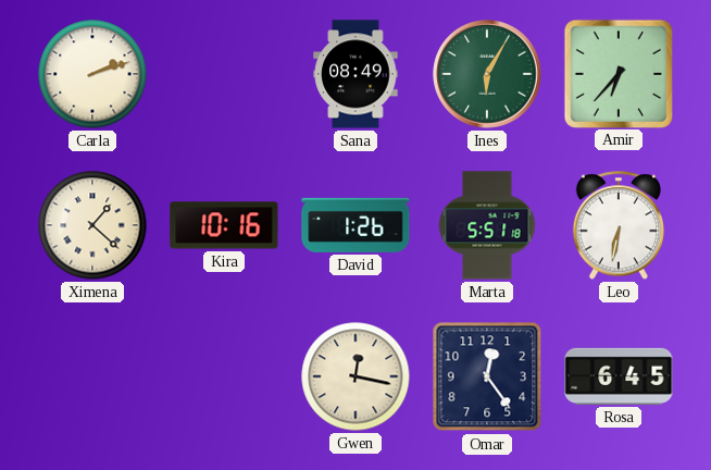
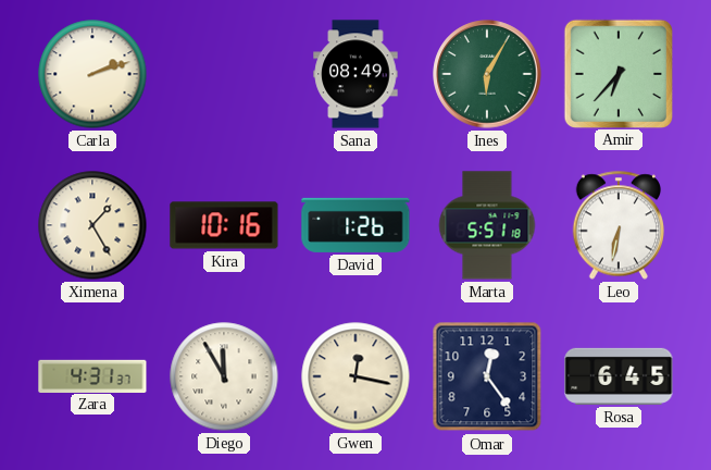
Ximena: 1:22 -> 1:25
Zara: none -> 4:31
Diego: none -> 11:55
